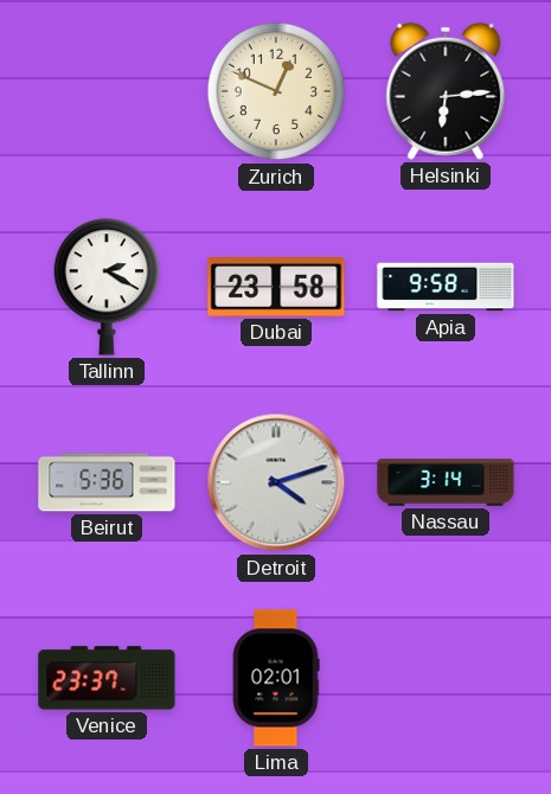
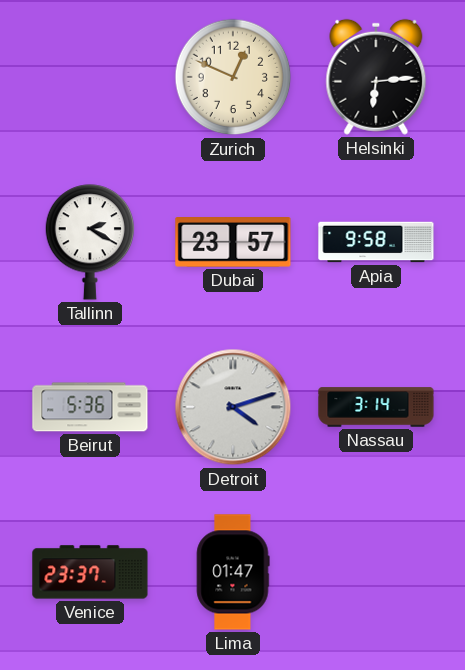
Dubai: 23:58 -> 23:57
Lima: 02:01 -> 01:47
